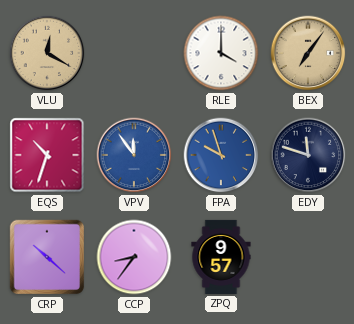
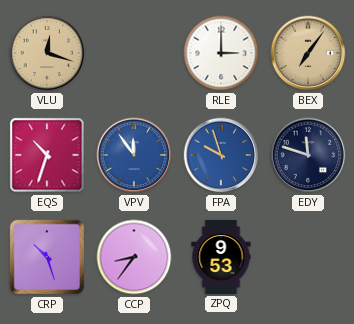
VLU: 12:20 -> 12:18
RLE: 4:00 -> 3:00
CRP: 10:22 -> 10:27
ZPQ: 9:57 -> 9:53
